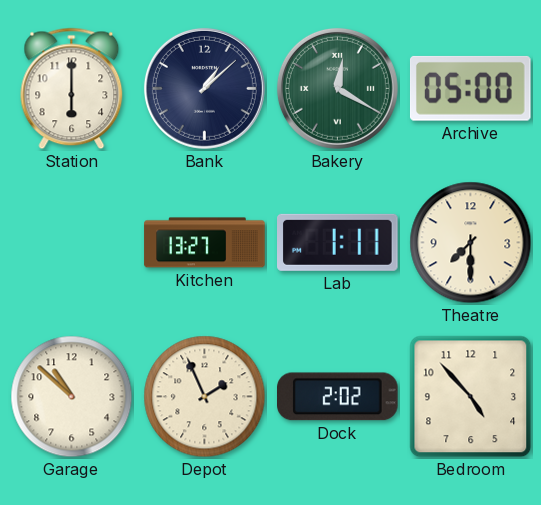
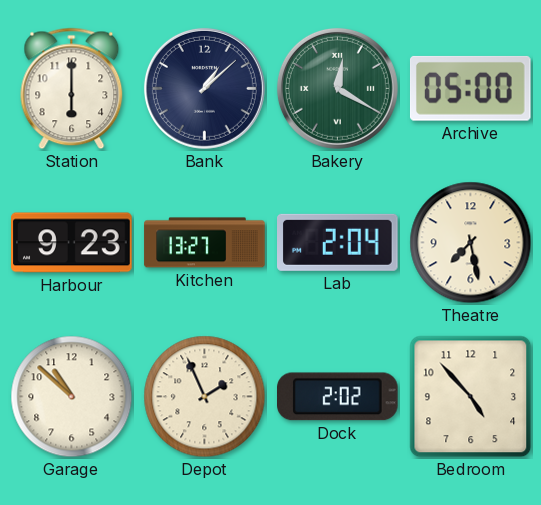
Harbour: none -> 9:23
Lab: 1:11 -> 2:04
Theatre: 7:30 -> 7:28
